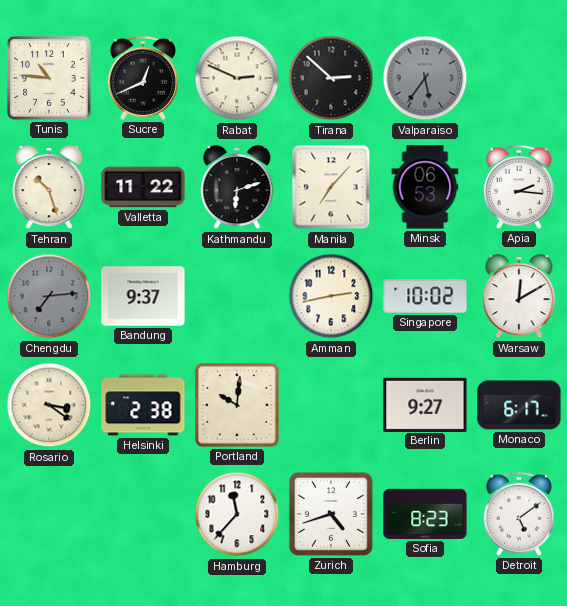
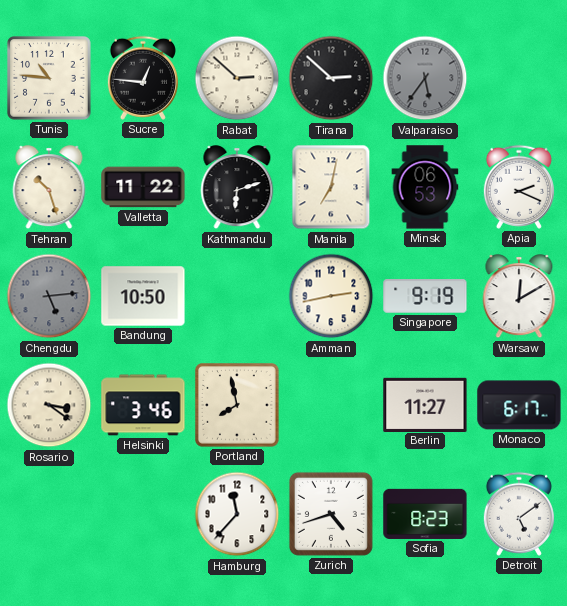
Sucre: 12:41 -> 12:46
Rabat: 2:49 -> 2:52
Manila: 7:07 -> 7:02
Apia: 2:16 -> 2:19
Chengdu: 7:14 -> 5:14
Bandung: 9:37 -> 10:50
Singapore: 10:02 -> 9:19
Helsinki: 2:38 -> 3:46
Portland: 10:01 -> 7:58
Berlin: 9:27 -> 11:27
